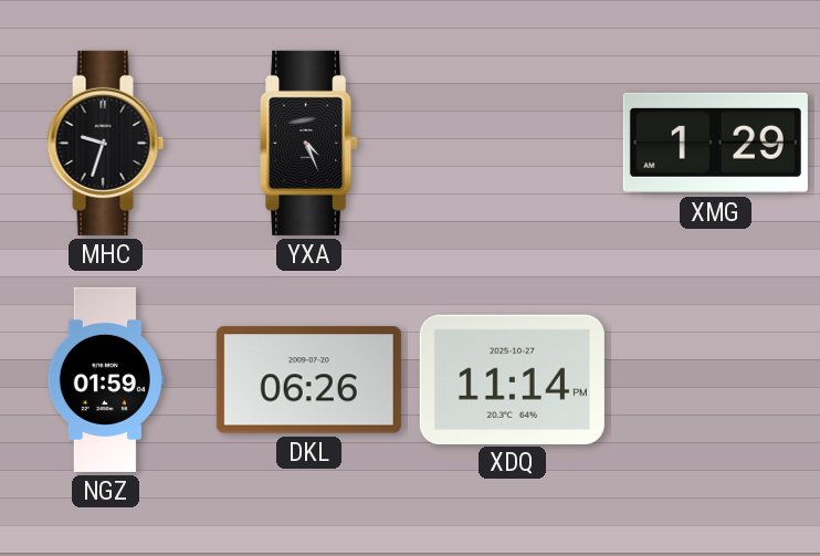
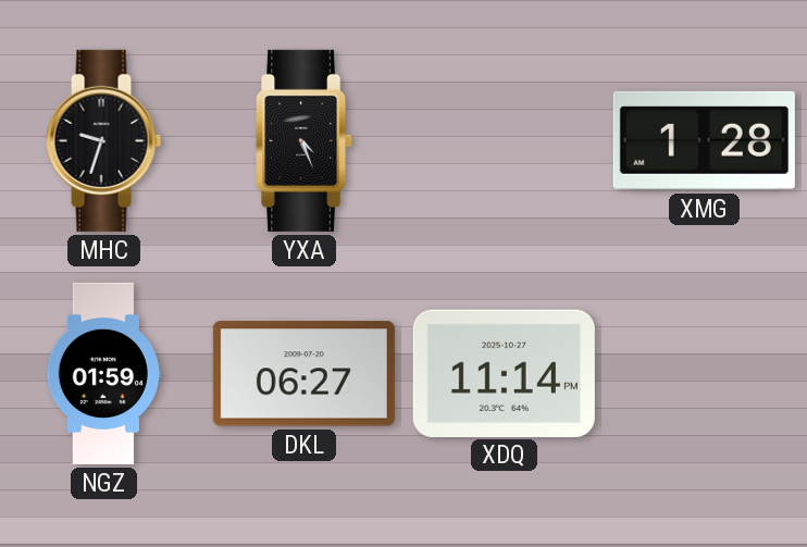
XMG: 1:29 -> 1:28
DKL: 06:26 -> 06:27
